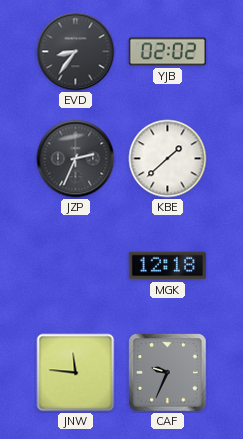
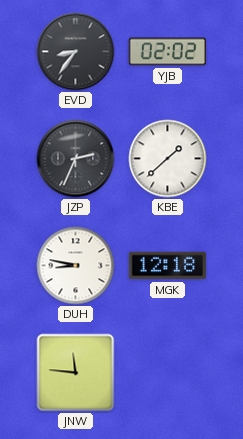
DUH: none -> 8:47
CAF: 9:34 -> none
